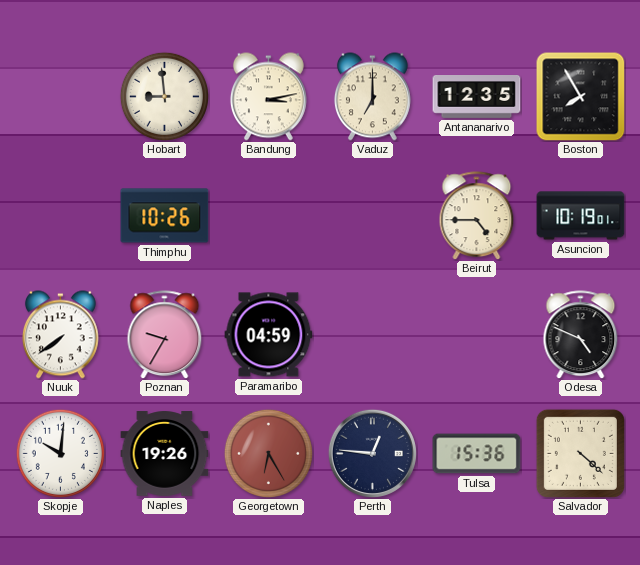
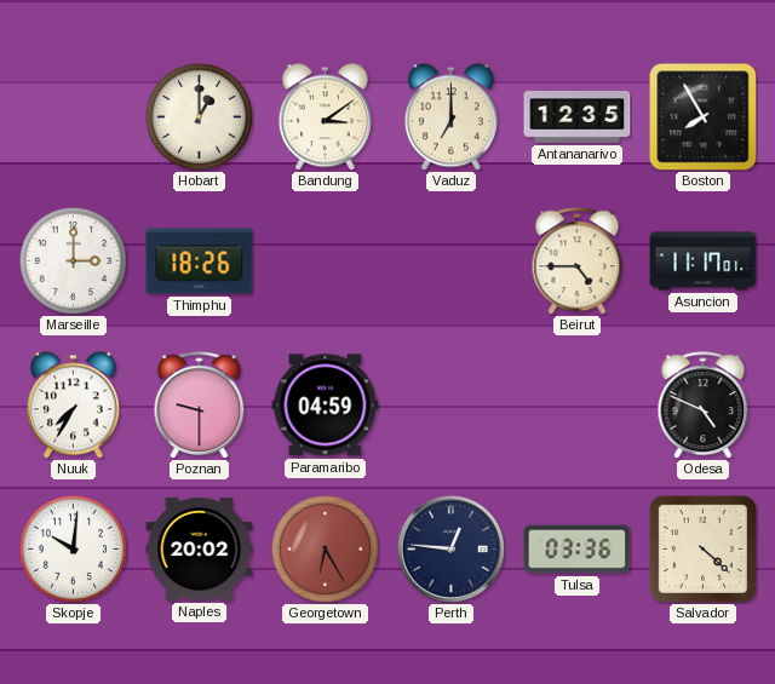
Hobart: 8:59 -> 1:00
Bandung: 3:13 -> 3:09
Marseille: none -> 3:00
Thimphu: 10:26 -> 18:26
Asuncion: 10:19 -> 11:17
Nuuk: 7:39 -> 7:35
Poznan: 9:35 -> 9:30
Naples: 19:26 -> 20:02
Tulsa: 15:36 -> 03:36
